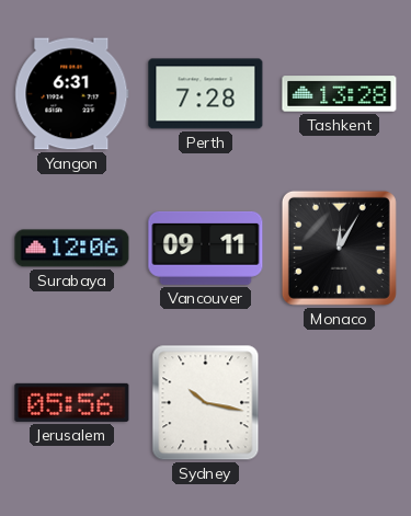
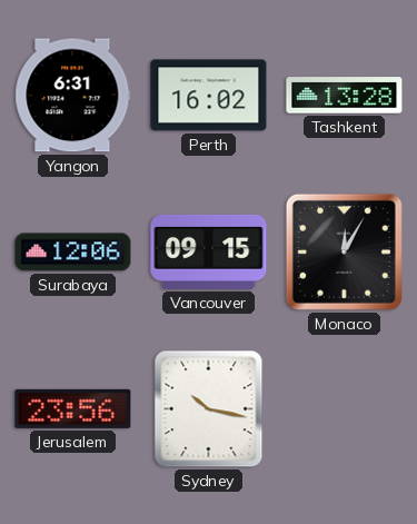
Perth: 7:28 -> 16:02
Vancouver: 09:11 -> 09:15
Jerusalem: 05:56 -> 23:56
